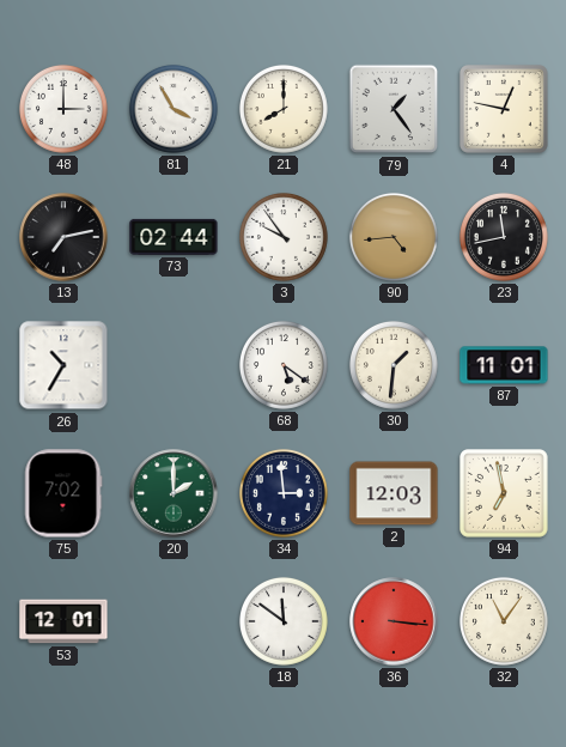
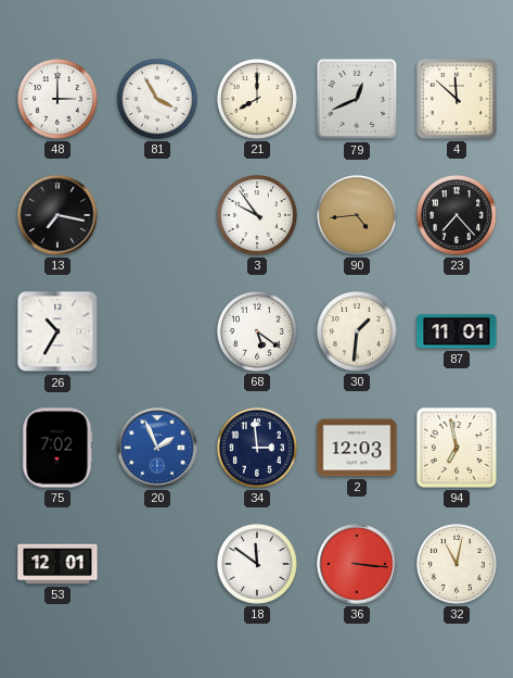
79: 1:24 -> 12:41
4: 12:47 -> 11:52
13: 7:13 -> 7:17
73: 02:44 -> none
23: 11:43 -> 7:23
20: 2:00 -> 1:56
20 dial: green -> blue
32: 11:06 -> 11:02
